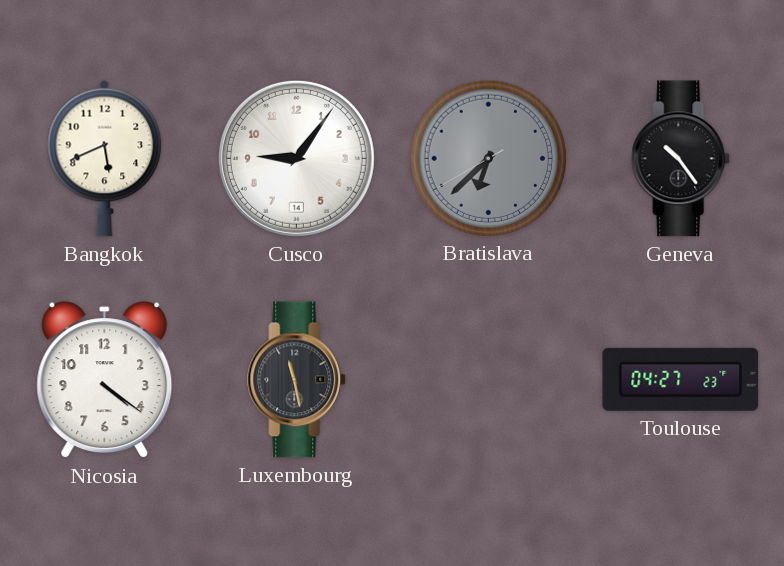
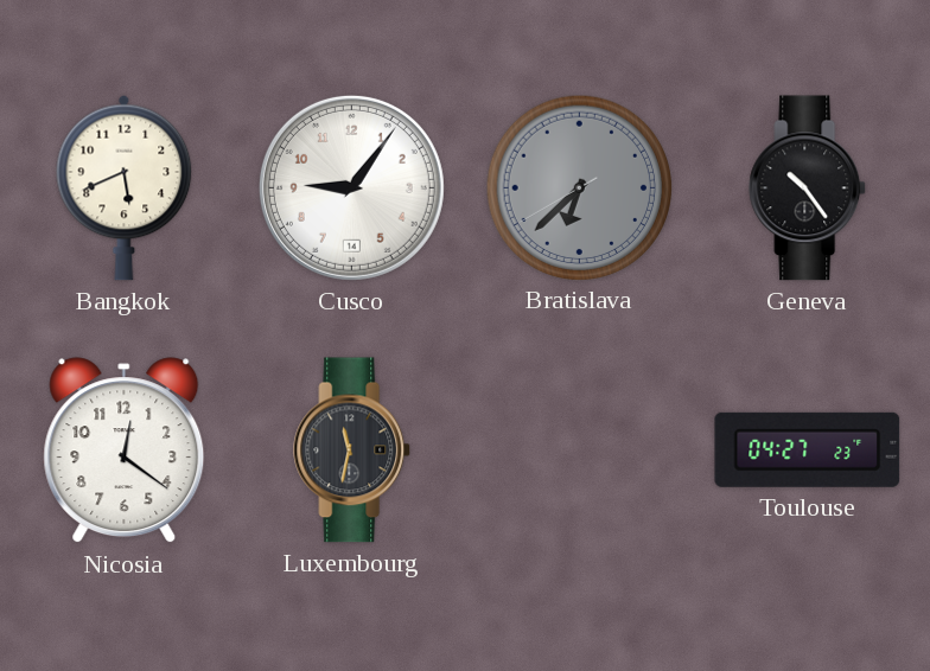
Nicosia: 4:21 -> 12:21
Luxembourg: 11:28 -> 11:32
